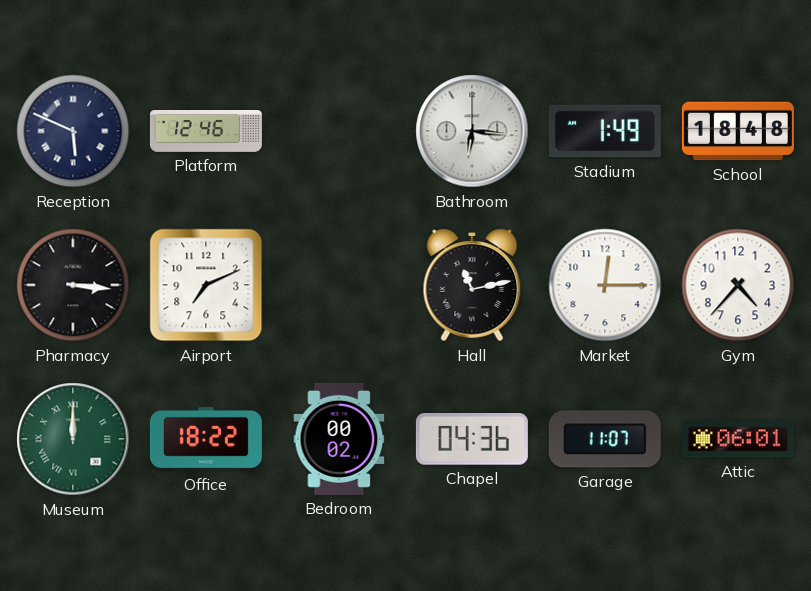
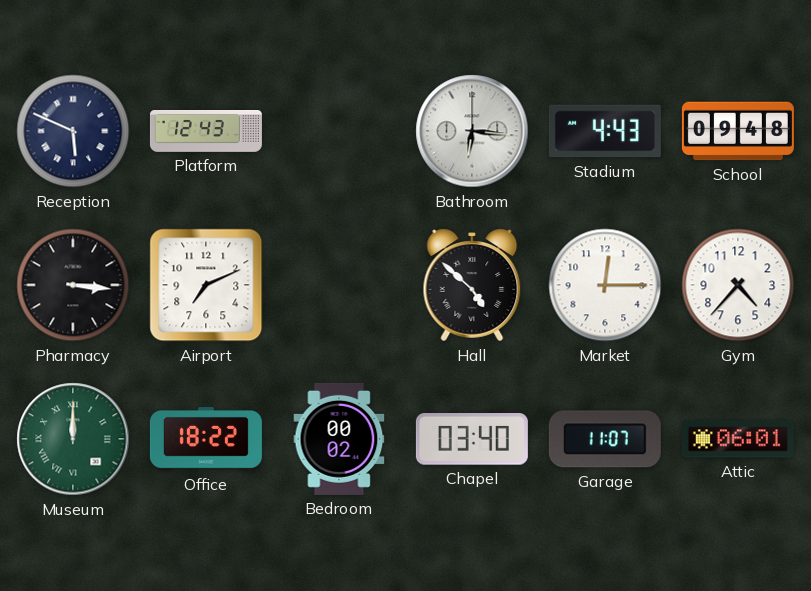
Platform: 12:46 -> 12:43
Stadium: 1:49 -> 4:43
School: 18:48 -> 09:48
Hall: 11:13 -> 4:52
Chapel: 04:36 -> 03:40
